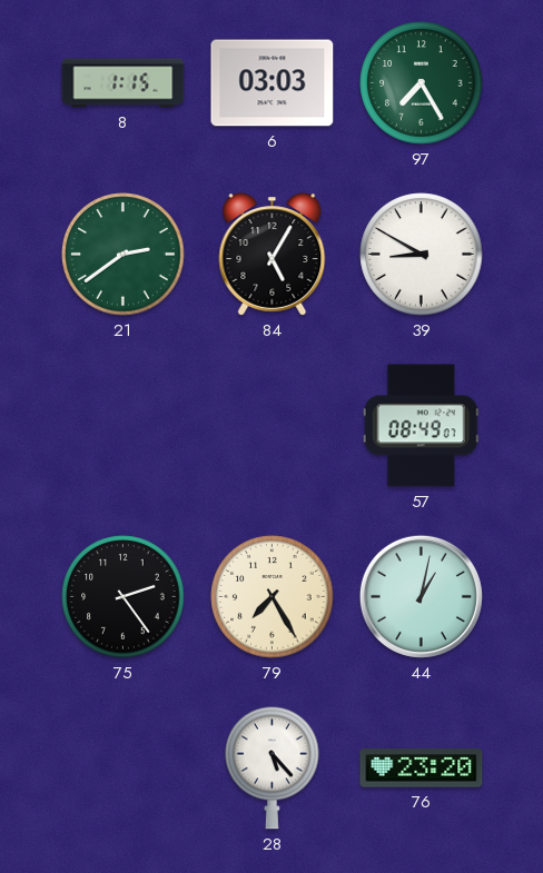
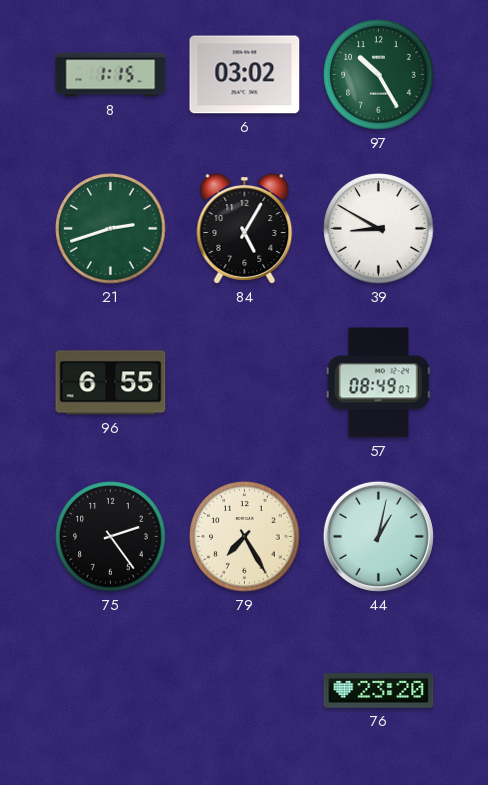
6: 03:03 -> 03:02
97: 7:25 -> 10:25
21: 2:39 -> 2:42
96: none -> 6:55
28: 5:23 -> none
